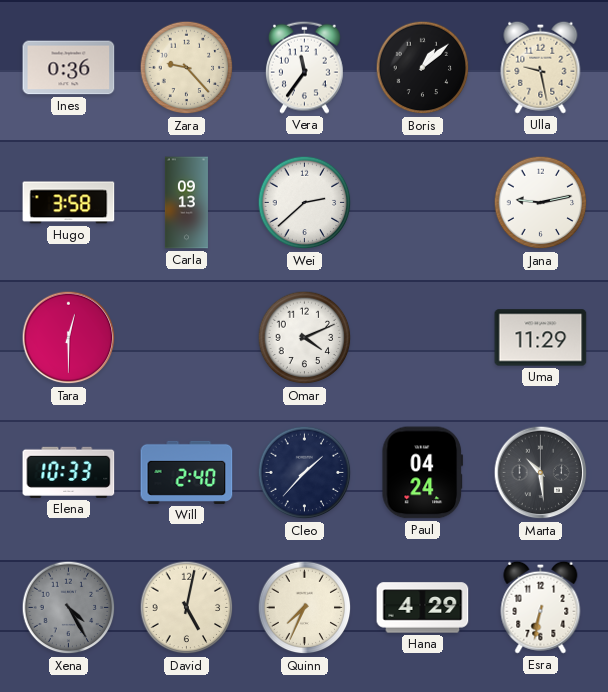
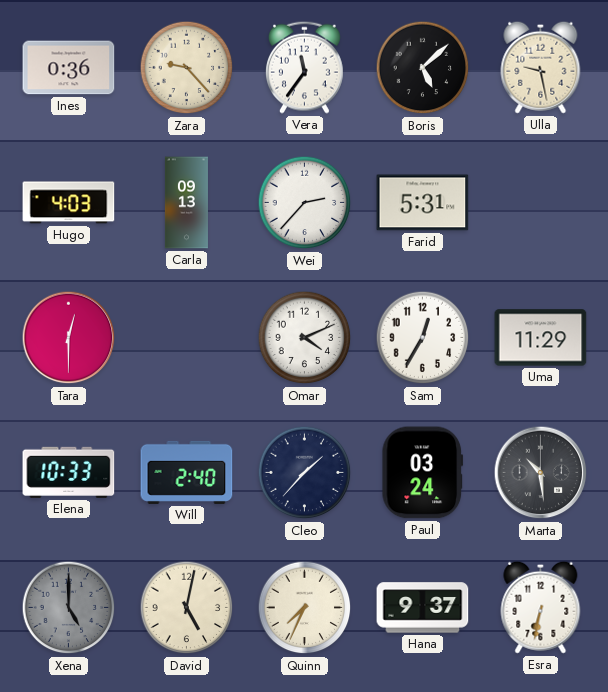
Boris: 1:08 -> 5:08
Hugo: 3:58 -> 4:03
Wei: 2:38 -> 2:37
Farid: none -> 5:31
Jana: 9:13 -> none
Sam: none -> 12:35
Paul: 04:24 -> 03:24
Xena: 4:25 -> 5:00
Hana: 4:29 -> 9:37
